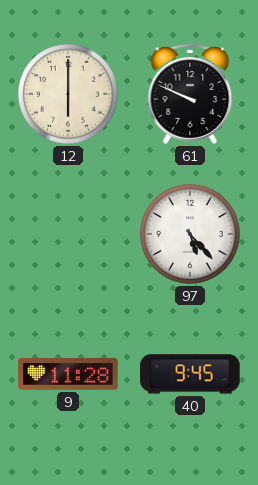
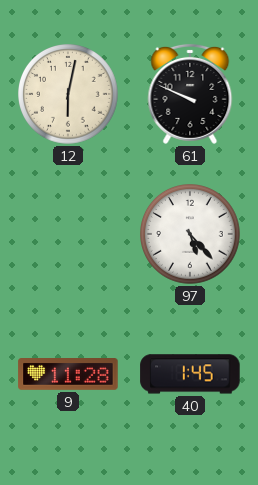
12: 6:00 -> 6:02
40: 9:45 -> 1:45
